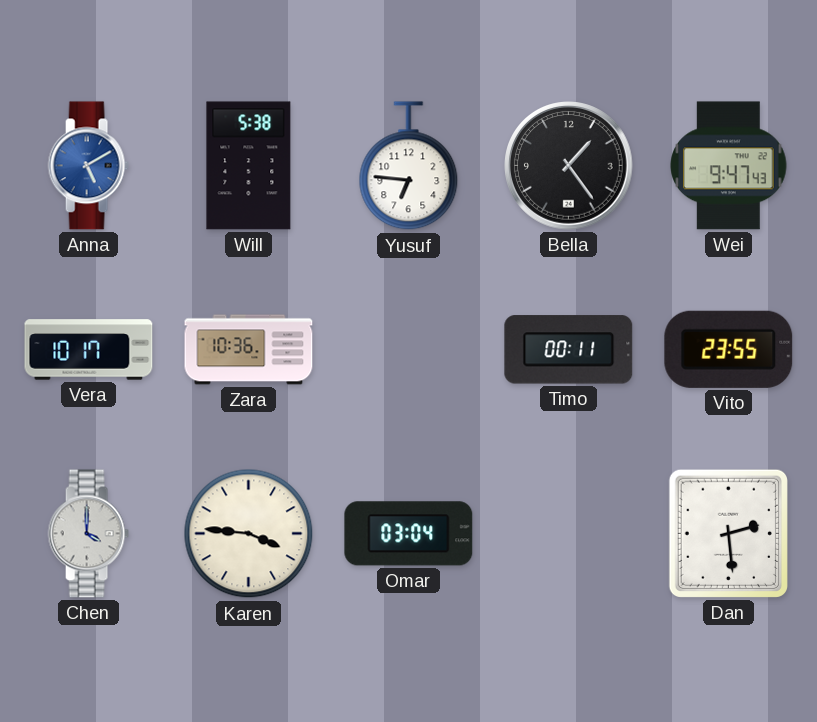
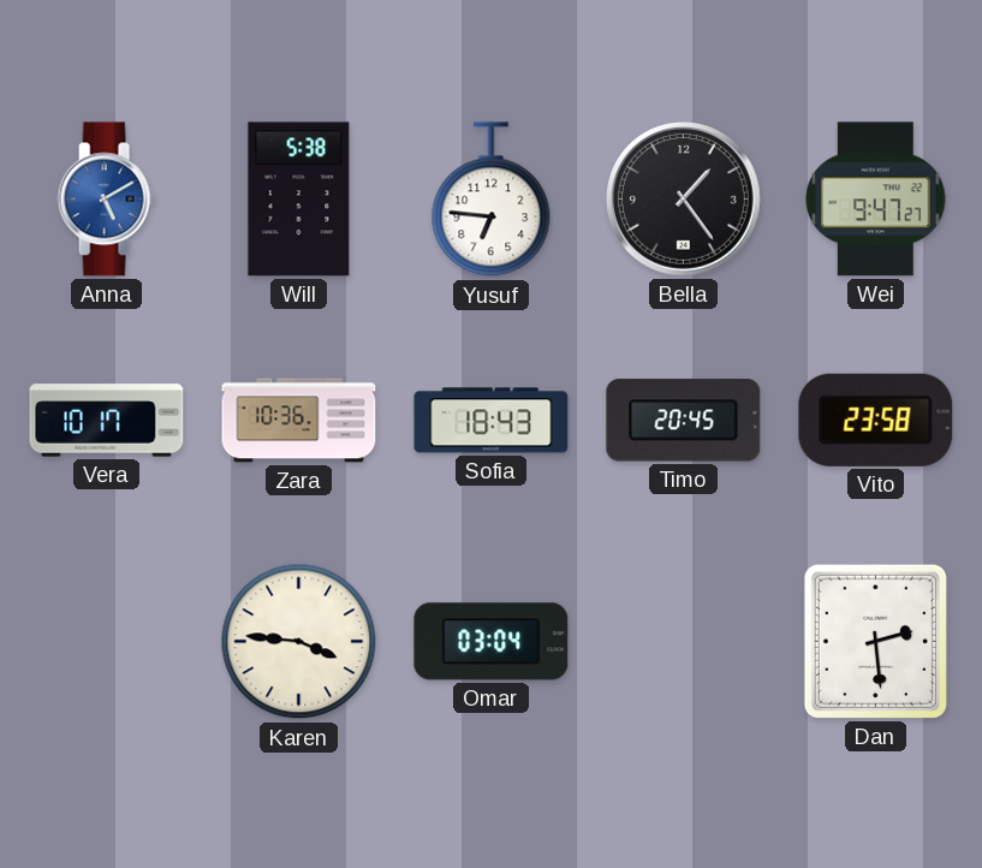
Wei: 9:47:43 -> 9:47:27
Sofia: none -> 18:43
Timo: 00:11 -> 20:45
Vito: 23:55 -> 23:58
Chen: 4:00 -> none
